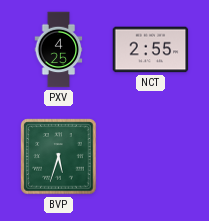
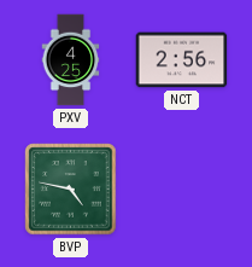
NCT: 2:55 -> 2:56
BVP: 5:33 -> 4:47
